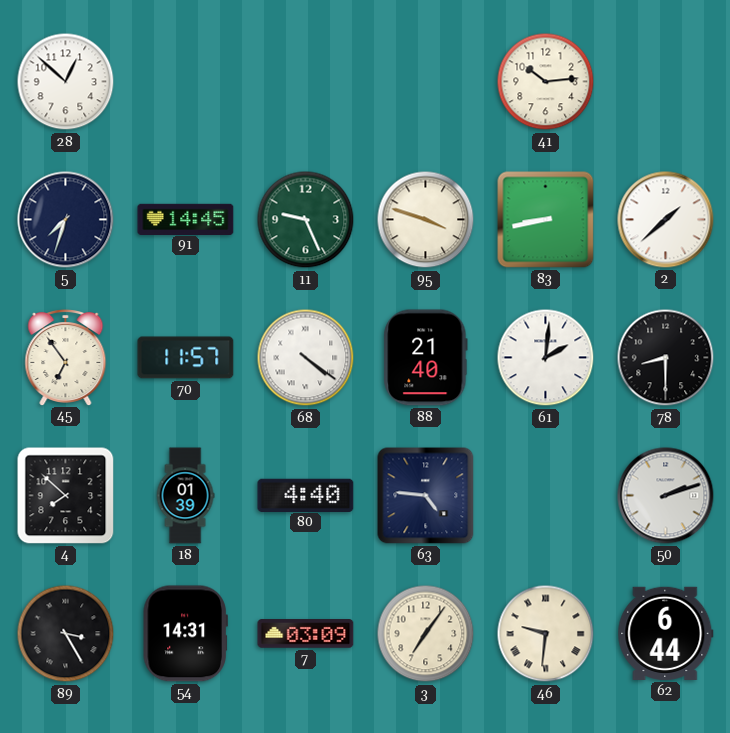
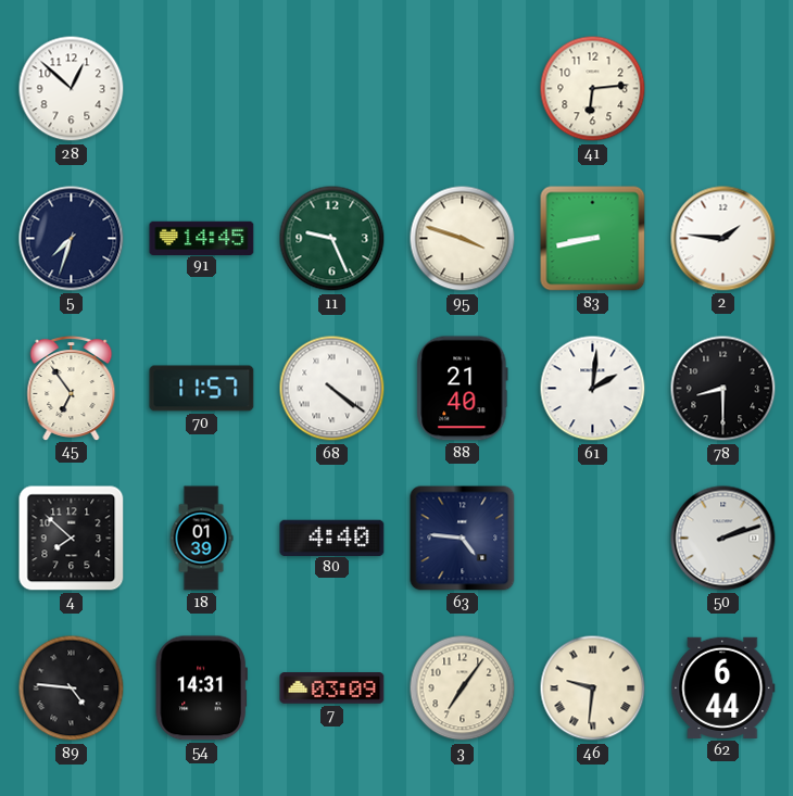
41: 10:14 -> 6:14
2: 1:38 -> 1:46
89: 3:25 -> 4:46
